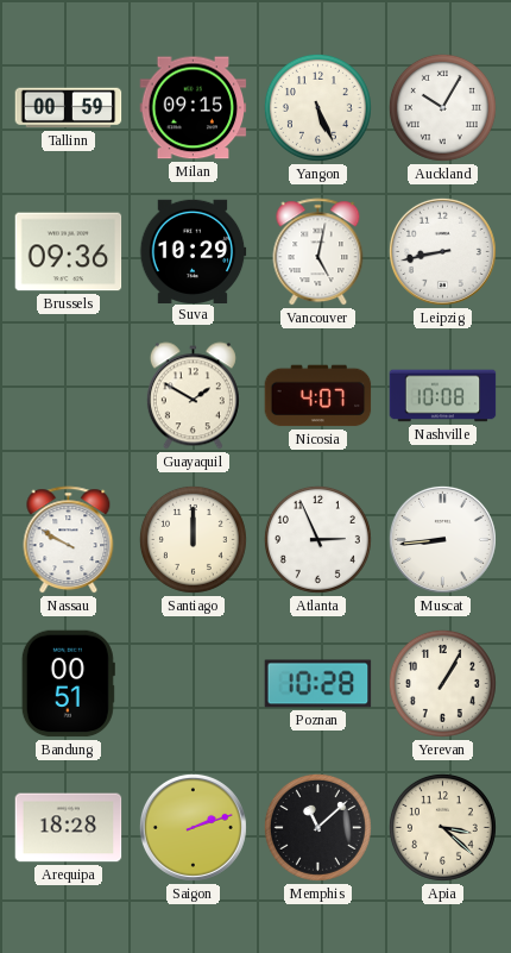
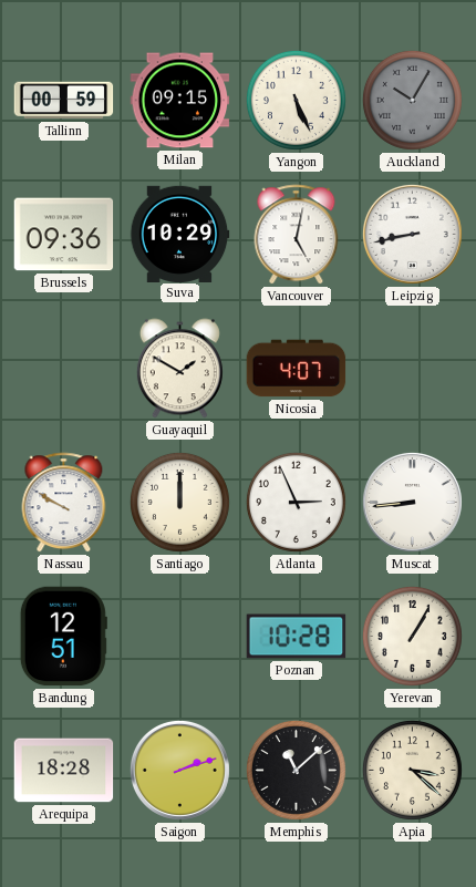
Auckland dial: white -> grey
Nashville: 10:08 -> none
Bandung: 00:51 -> 12:51
